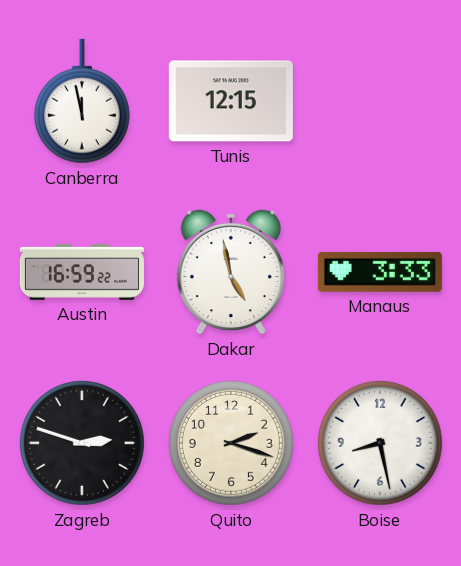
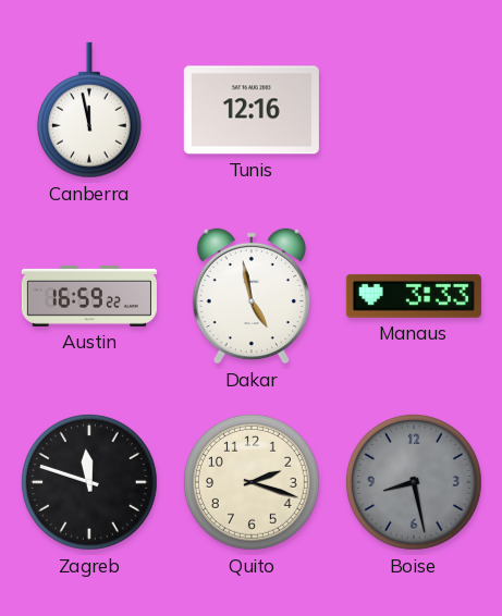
Tunis: 12:15 -> 12:16
Zagreb: 2:48 -> 11:48
Boise dial: white -> grey
